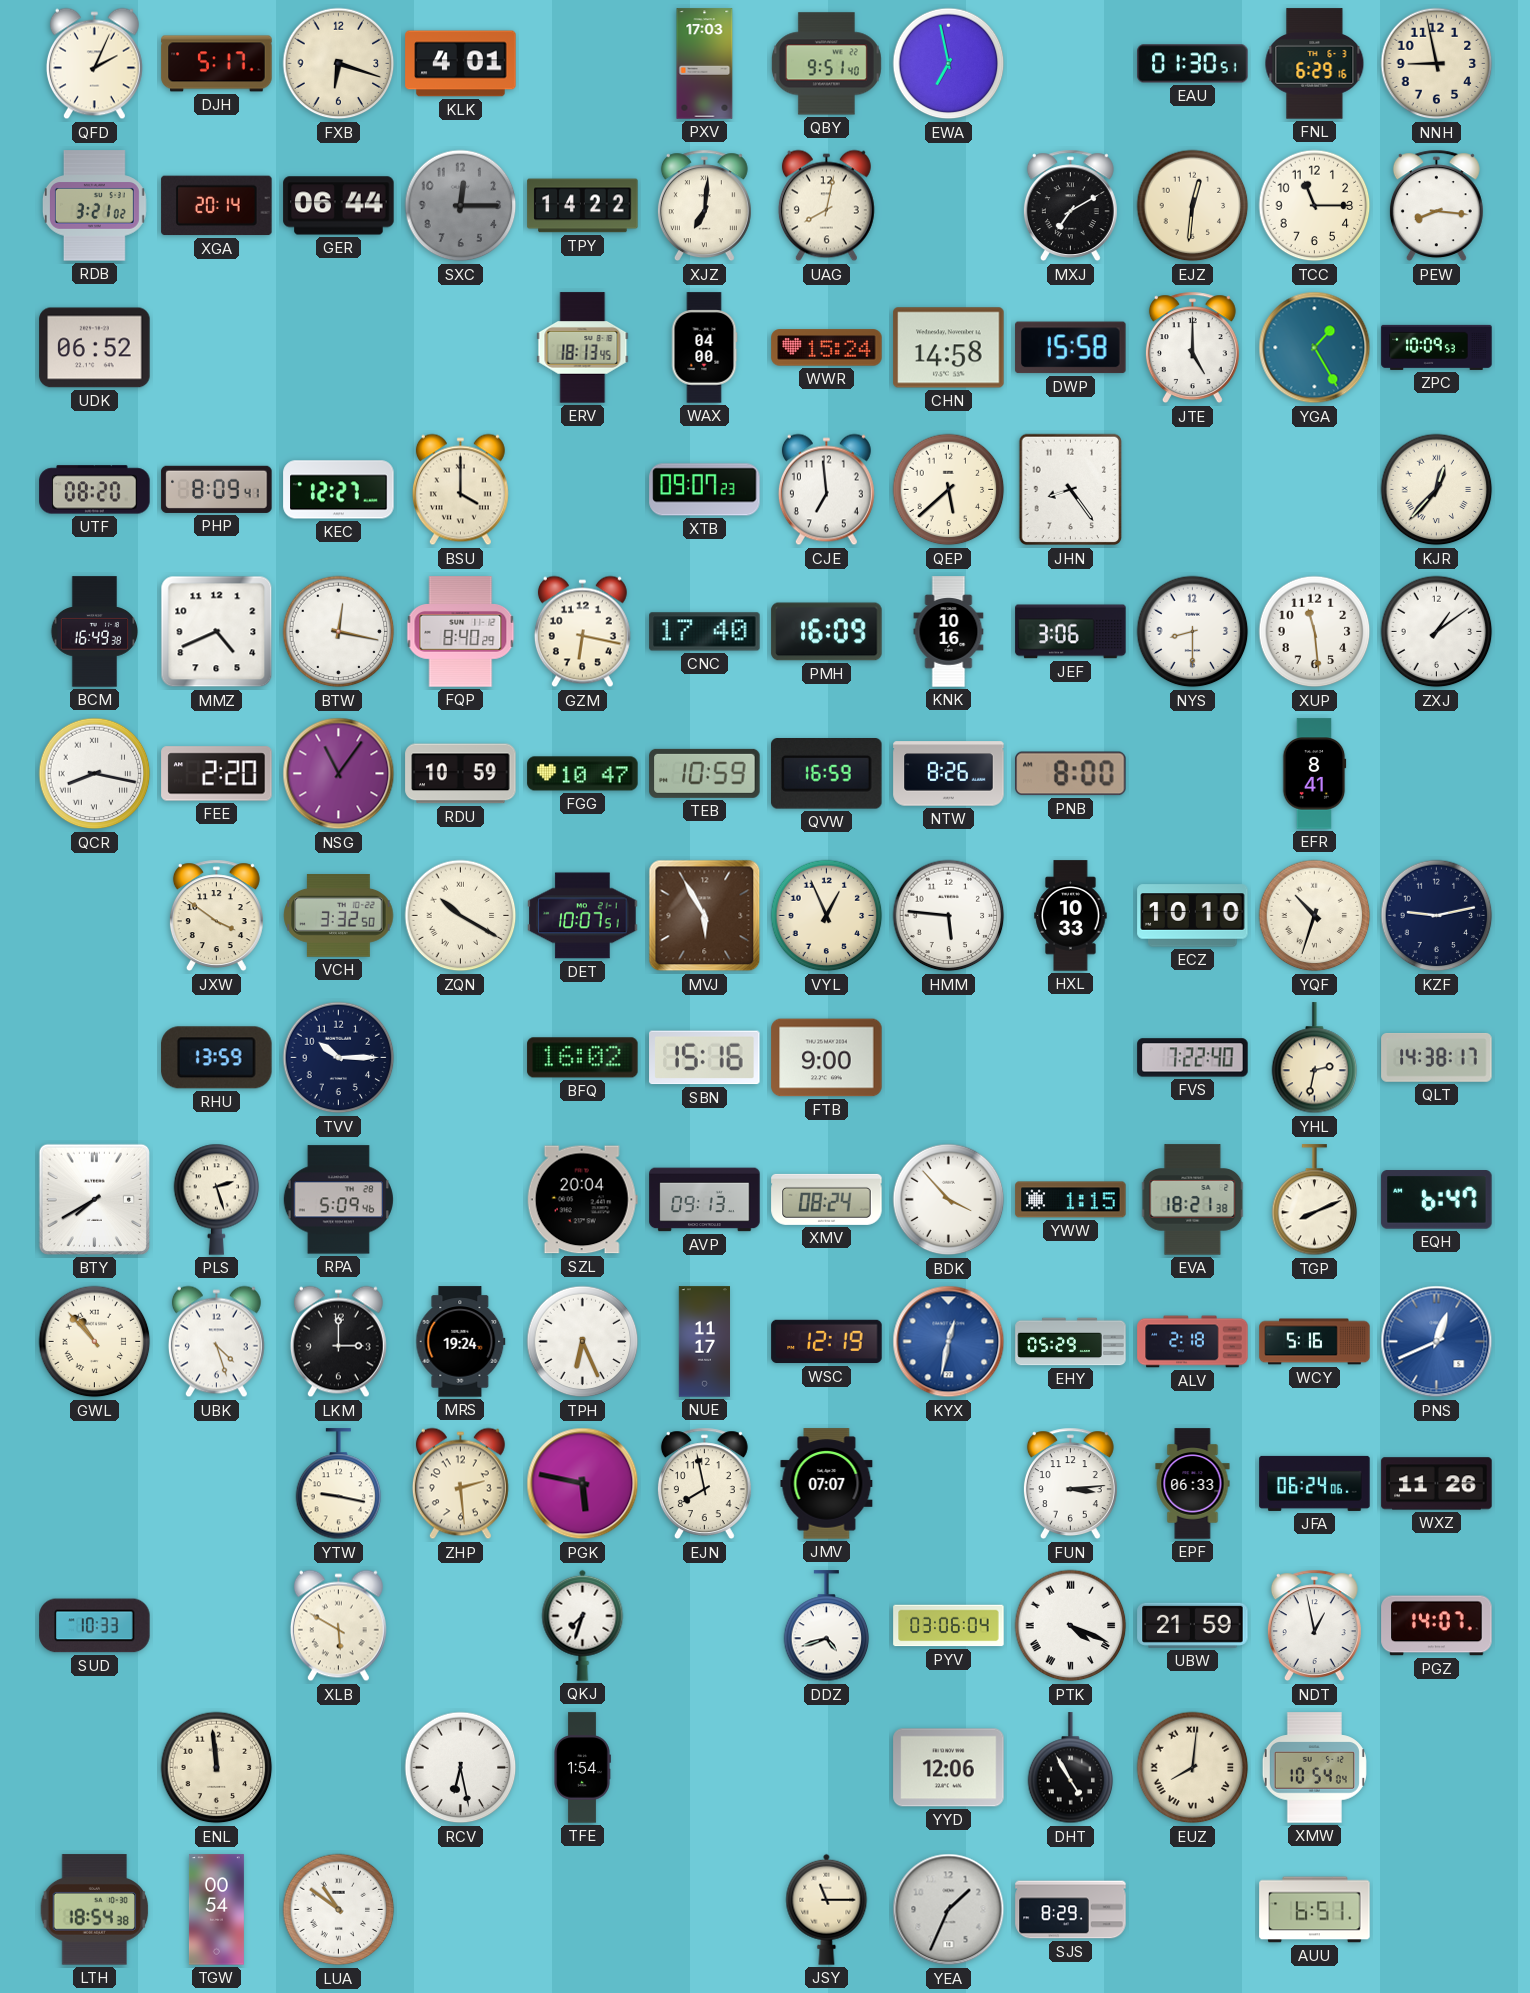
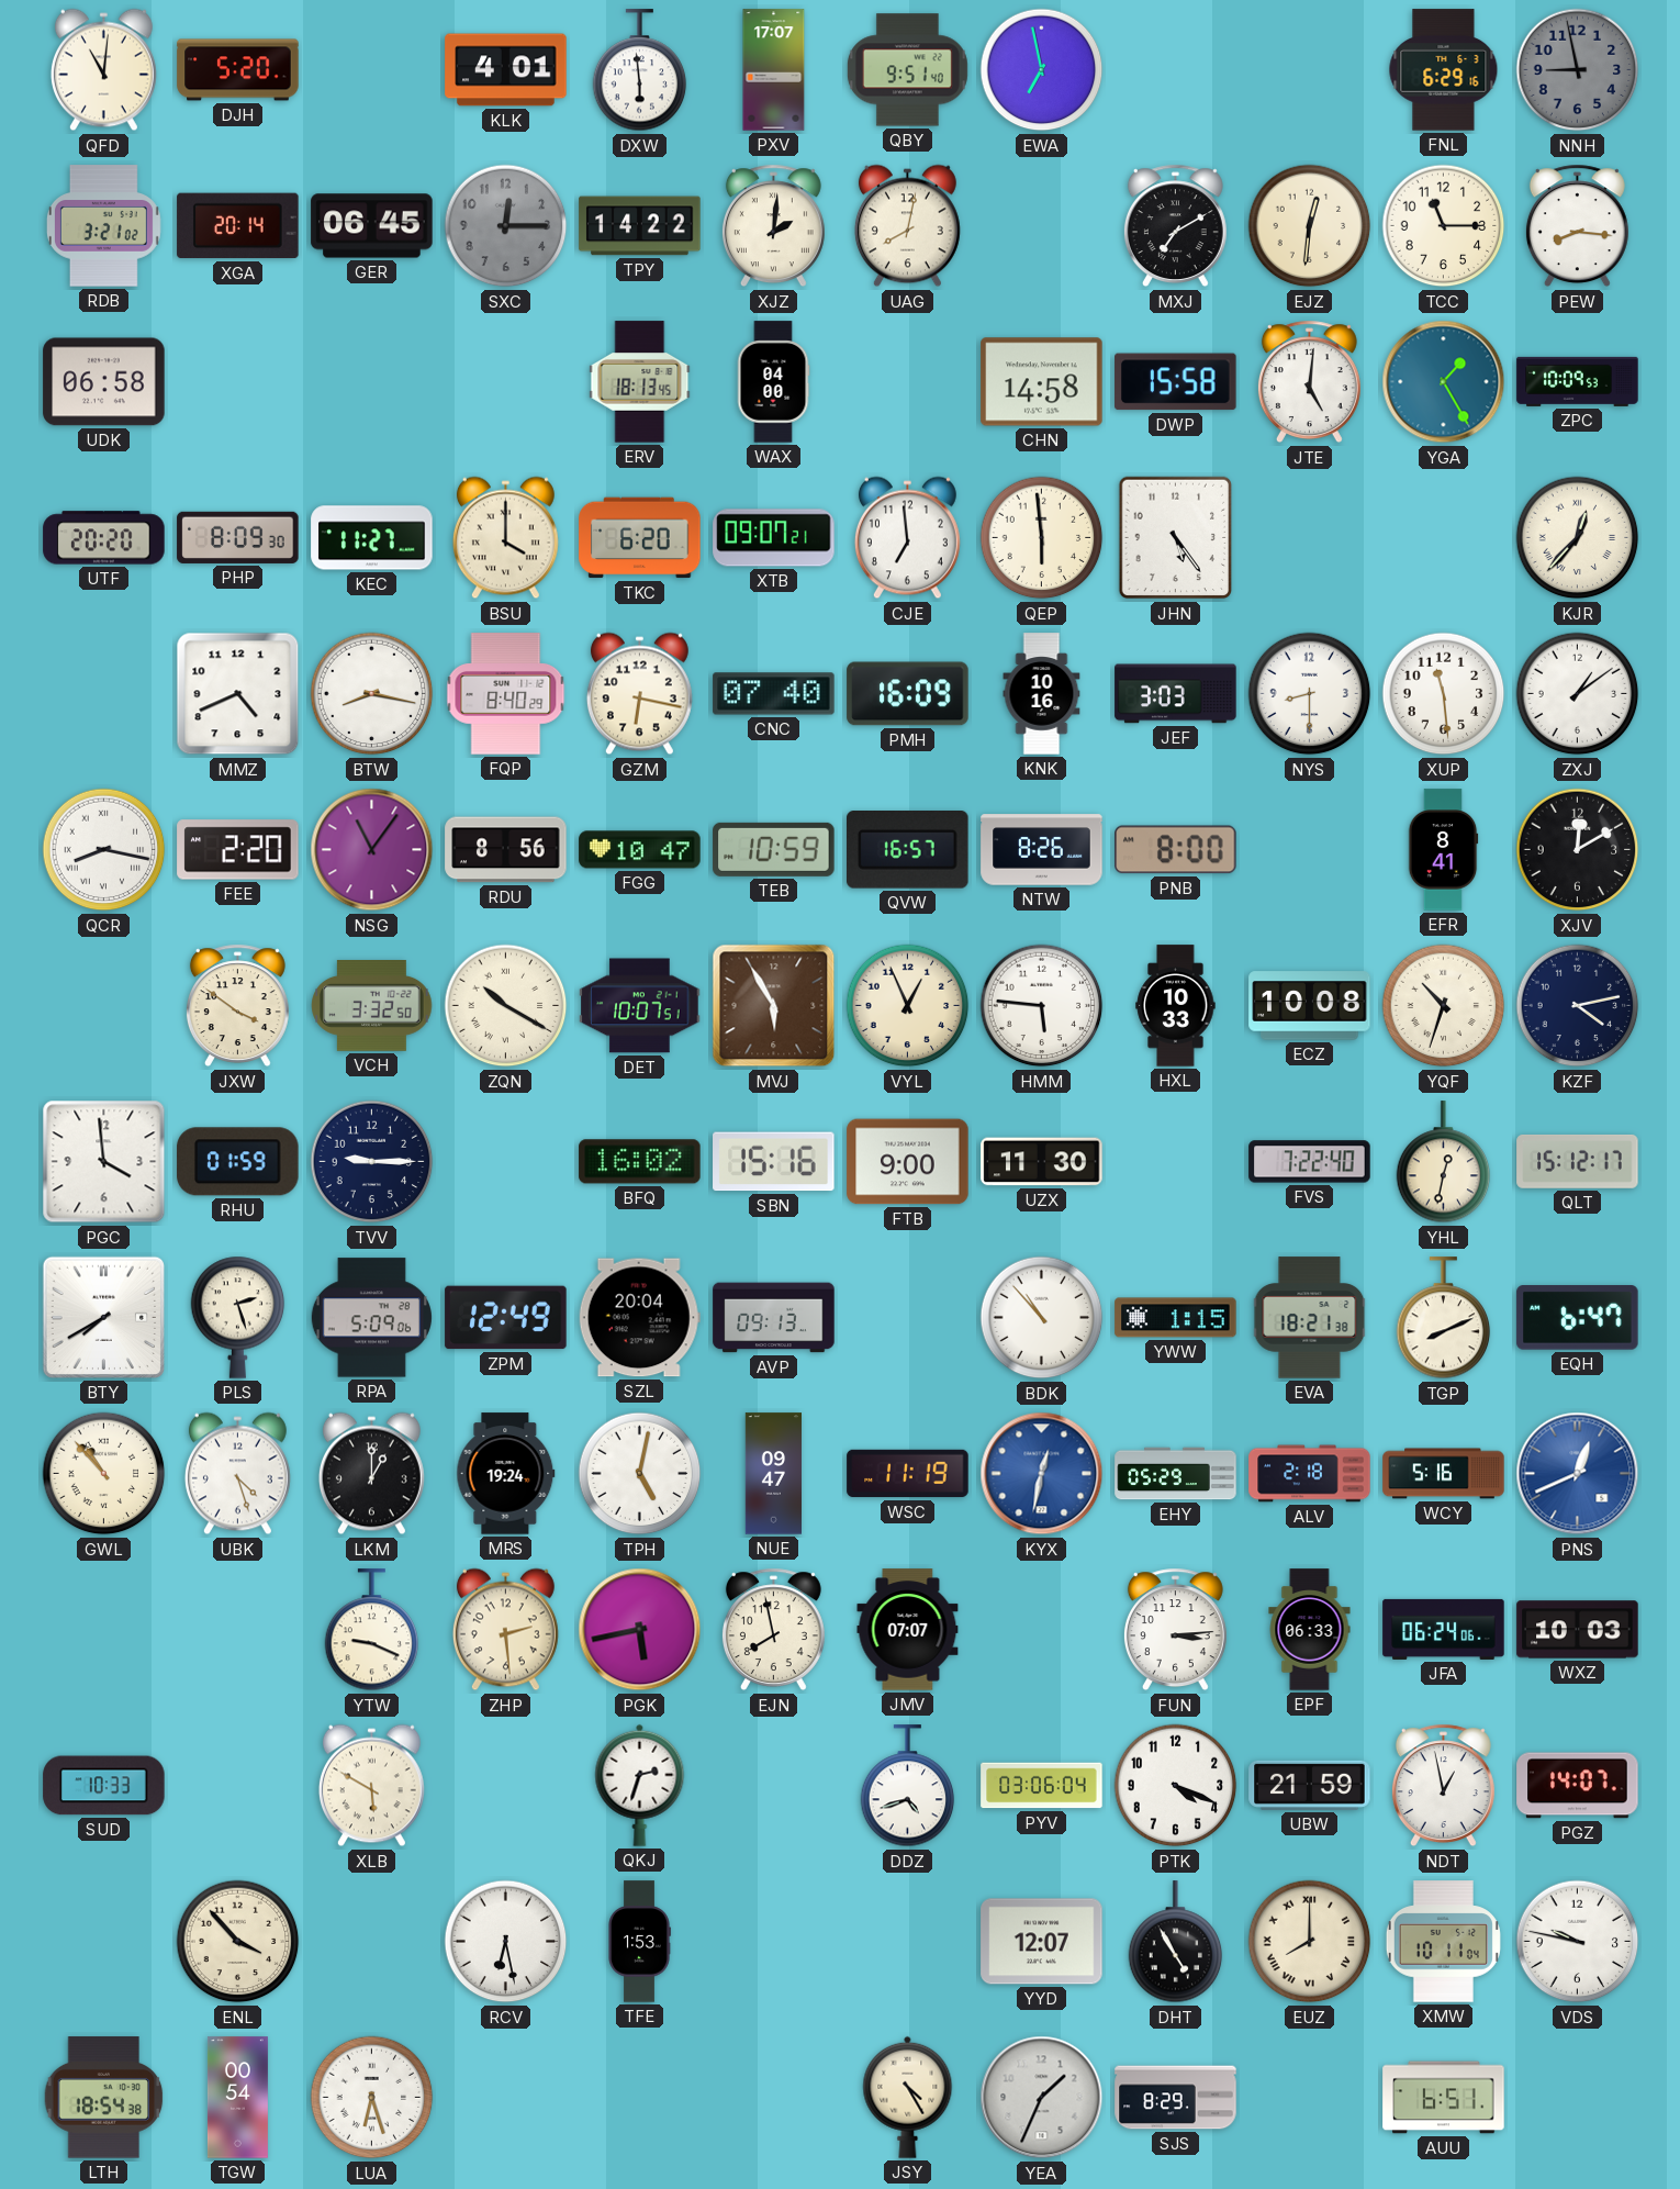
QFD: 2:04 -> 11:01
DJH: 5:17 -> 5:20
FXB: 6:18 -> none
DXW: none -> 5:59
PXV: 17:03 -> 17:07
EAU: 01:30 -> none
NNH dial: cream -> grey
GER: 06:44 -> 06:45
XJZ: 7:01 -> 2:01
UDK: 06:52 -> 06:58
WWR: 15:24 -> none
JTE: 5:00 -> 5:01
UTF: 08:20 -> 20:20
PHP: 8:09:41 -> 8:09:30
KEC: 12:27 -> 11:27
TKC: none -> 6:20
XTB: 09:07:23 -> 09:07:21
QEP: 5:38 -> 5:59
JHN: 8:24 -> 5:24
BCM: 16:49 -> none
BTW: 12:17 -> 8:17
CNC: 17:40 -> 07:40
JEF: 3:06 -> 3:03
RDU: 10:59 -> 8:56
QVW: 16:59 -> 16:57
XJV: none -> 12:10
ECZ: 10:10 -> 10:08
KZF: 9:13 -> 4:13
PGC: none -> 3:59
RHU: 13:59 -> 01:59
TVV: 10:15 -> 9:15
UZX: none -> 11:30
YHL: 2:32 -> 12:32
QLT: 14:38 -> 15:12
RPA: 5:09:46 -> 5:09:06
ZPM: none -> 12:49
XMV: 08:24 -> none
BDK: 3:53 -> 10:53
LKM: 3:00 -> 1:00
TPH: 6:26 -> 5:02
NUE: 11:17 -> 09:47
WSC: 12:19 -> 11:19
YTW: 9:17 -> 9:19
PGK: 5:47 -> 5:43
WXZ: 11:26 -> 10:03
QKJ: 7:33 -> 2:33
PTK numerals: Roman -> Arabic
ENL: 11:59 -> 3:53
TFE: 1:54 -> 1:53
YYD: 12:06 -> 12:07
EUZ: 8:01 -> 8:00
XMW: 10:54 -> 10:11
VDS: none -> 9:47
LUA: 10:51 -> 6:27
JSY: 11:15 -> 4:25
